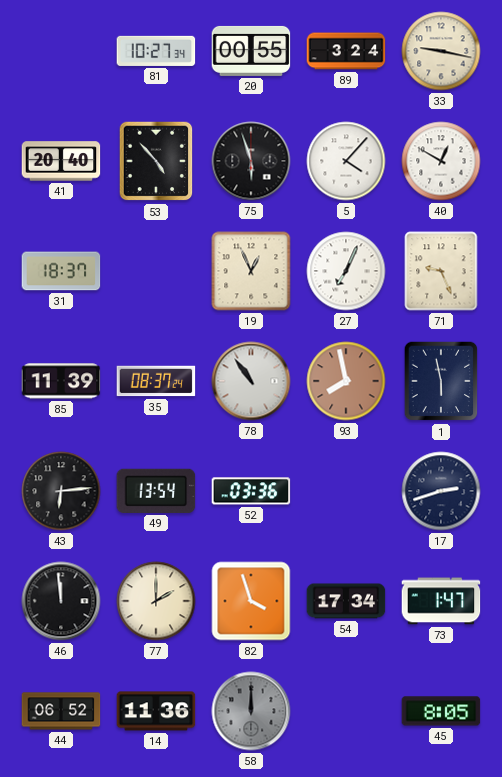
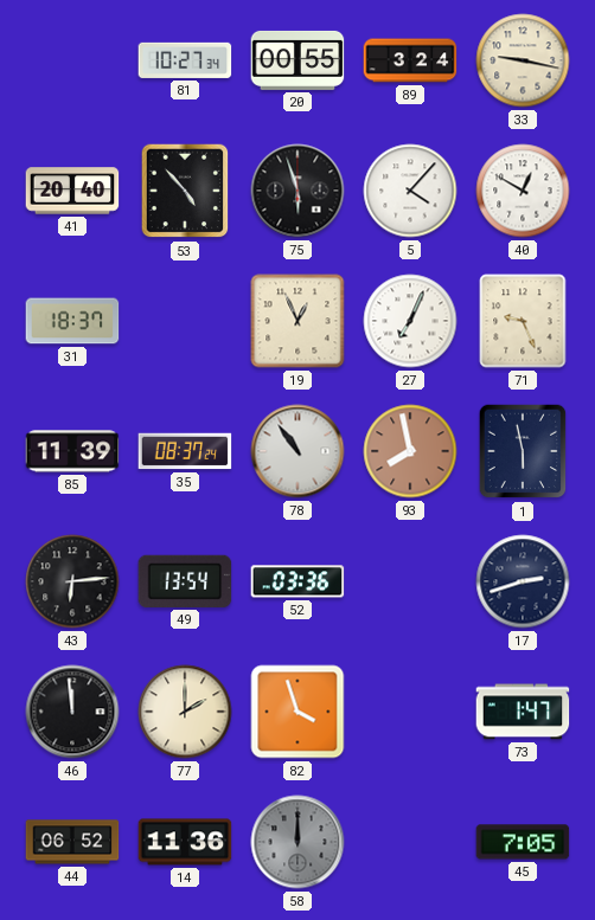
54: 17:34 -> none
45: 8:05 -> 7:05
